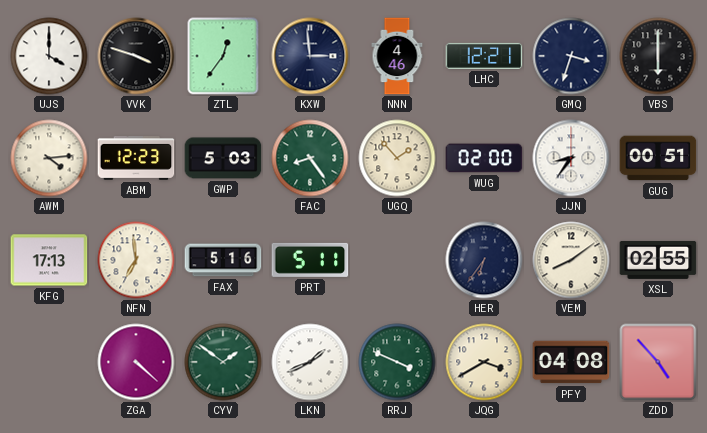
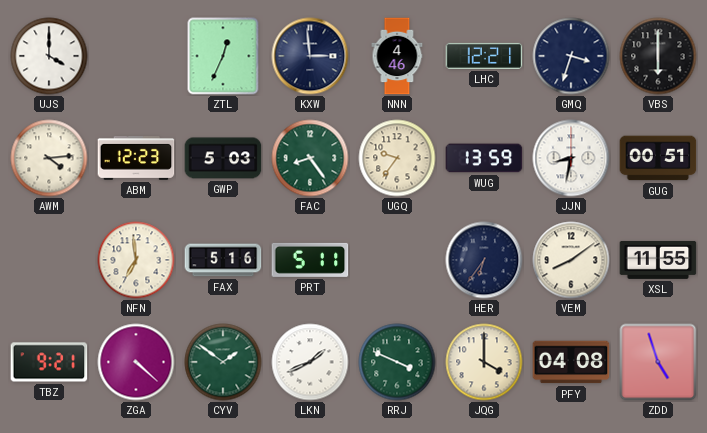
VVK: 3:48 -> none
ZTL: 12:36 -> 12:34
UGQ: 1:53 -> 9:36
WUG: 02:00 -> 13:59
JJN: 8:36 -> 8:32
KFG: 17:13 -> none
XSL: 02:55 -> 11:55
TBZ: none -> 9:21
JQG: 3:40 -> 4:00
ZDD: 4:53 -> 4:57
